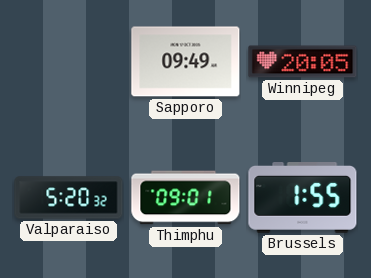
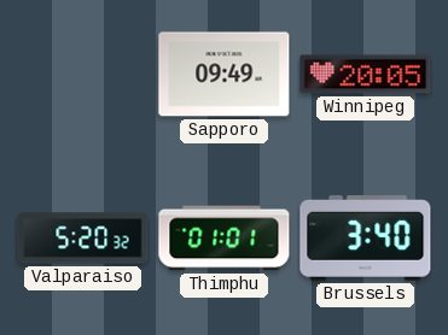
Thimphu: 09:01 -> 01:01
Brussels: 1:55 -> 3:40
